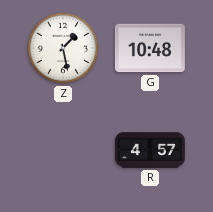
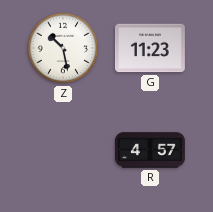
Z: 1:28 -> 10:28
G: 10:48 -> 11:23
